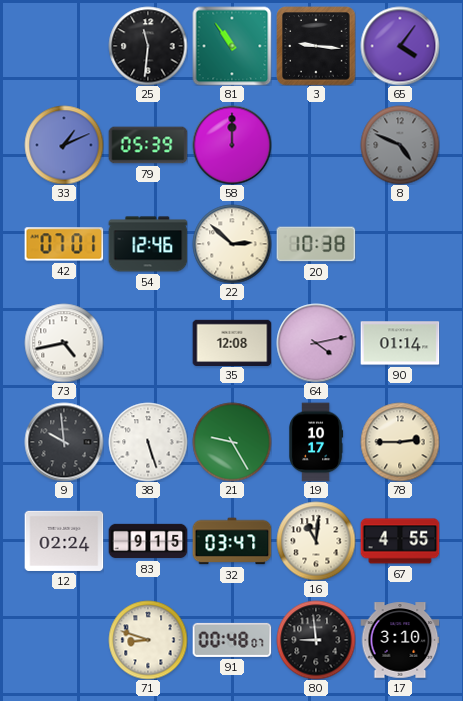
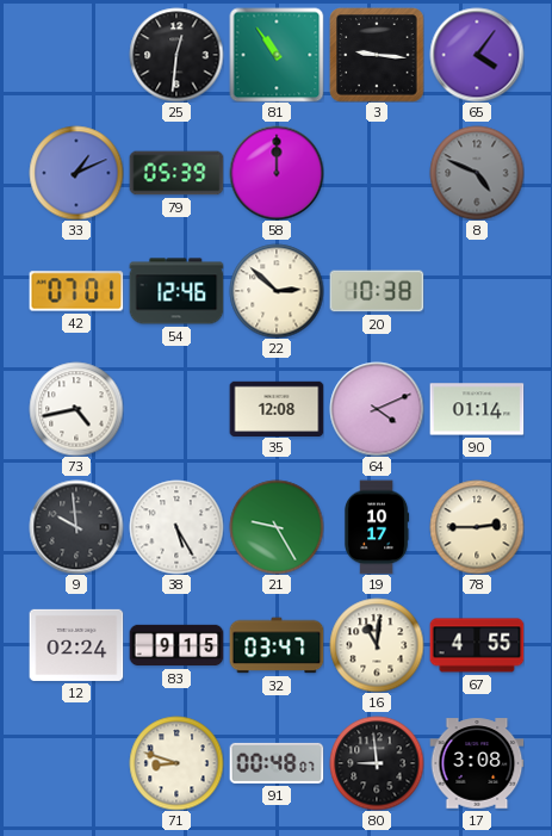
25: 11:31 -> 12:31
64: 4:13 -> 4:11
38: 5:27 -> 5:25
17: 3:10 -> 3:08
